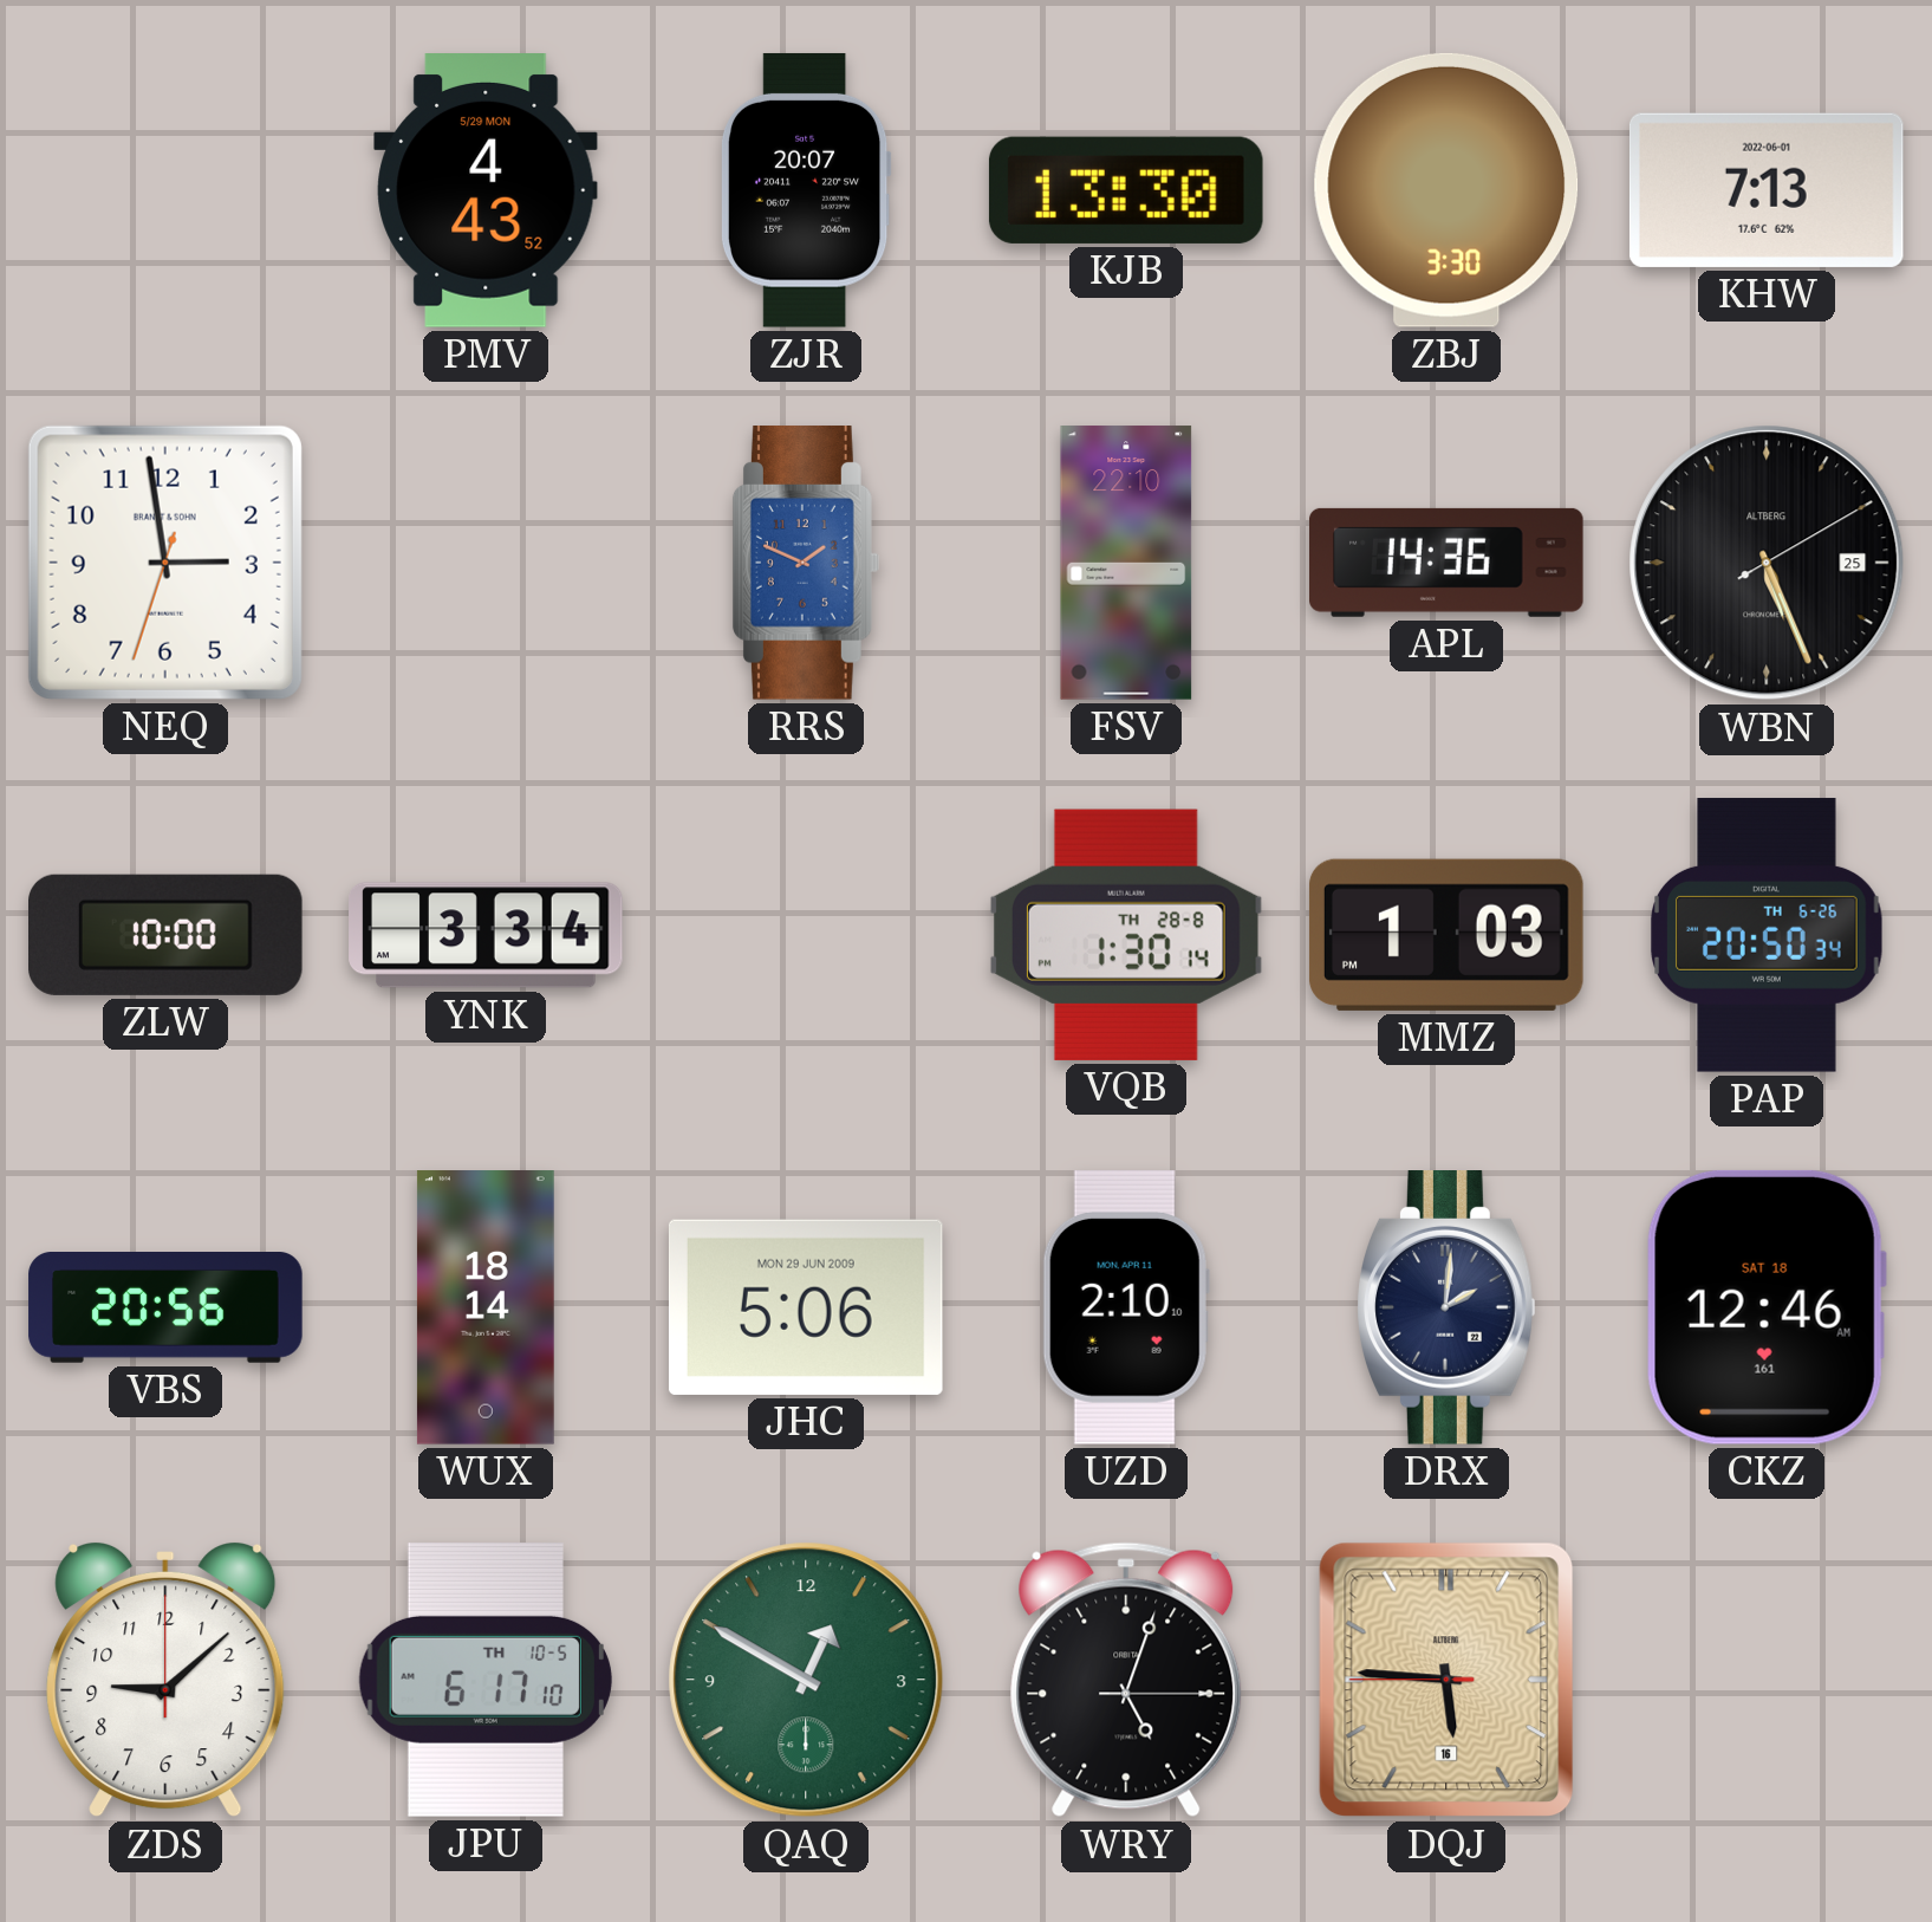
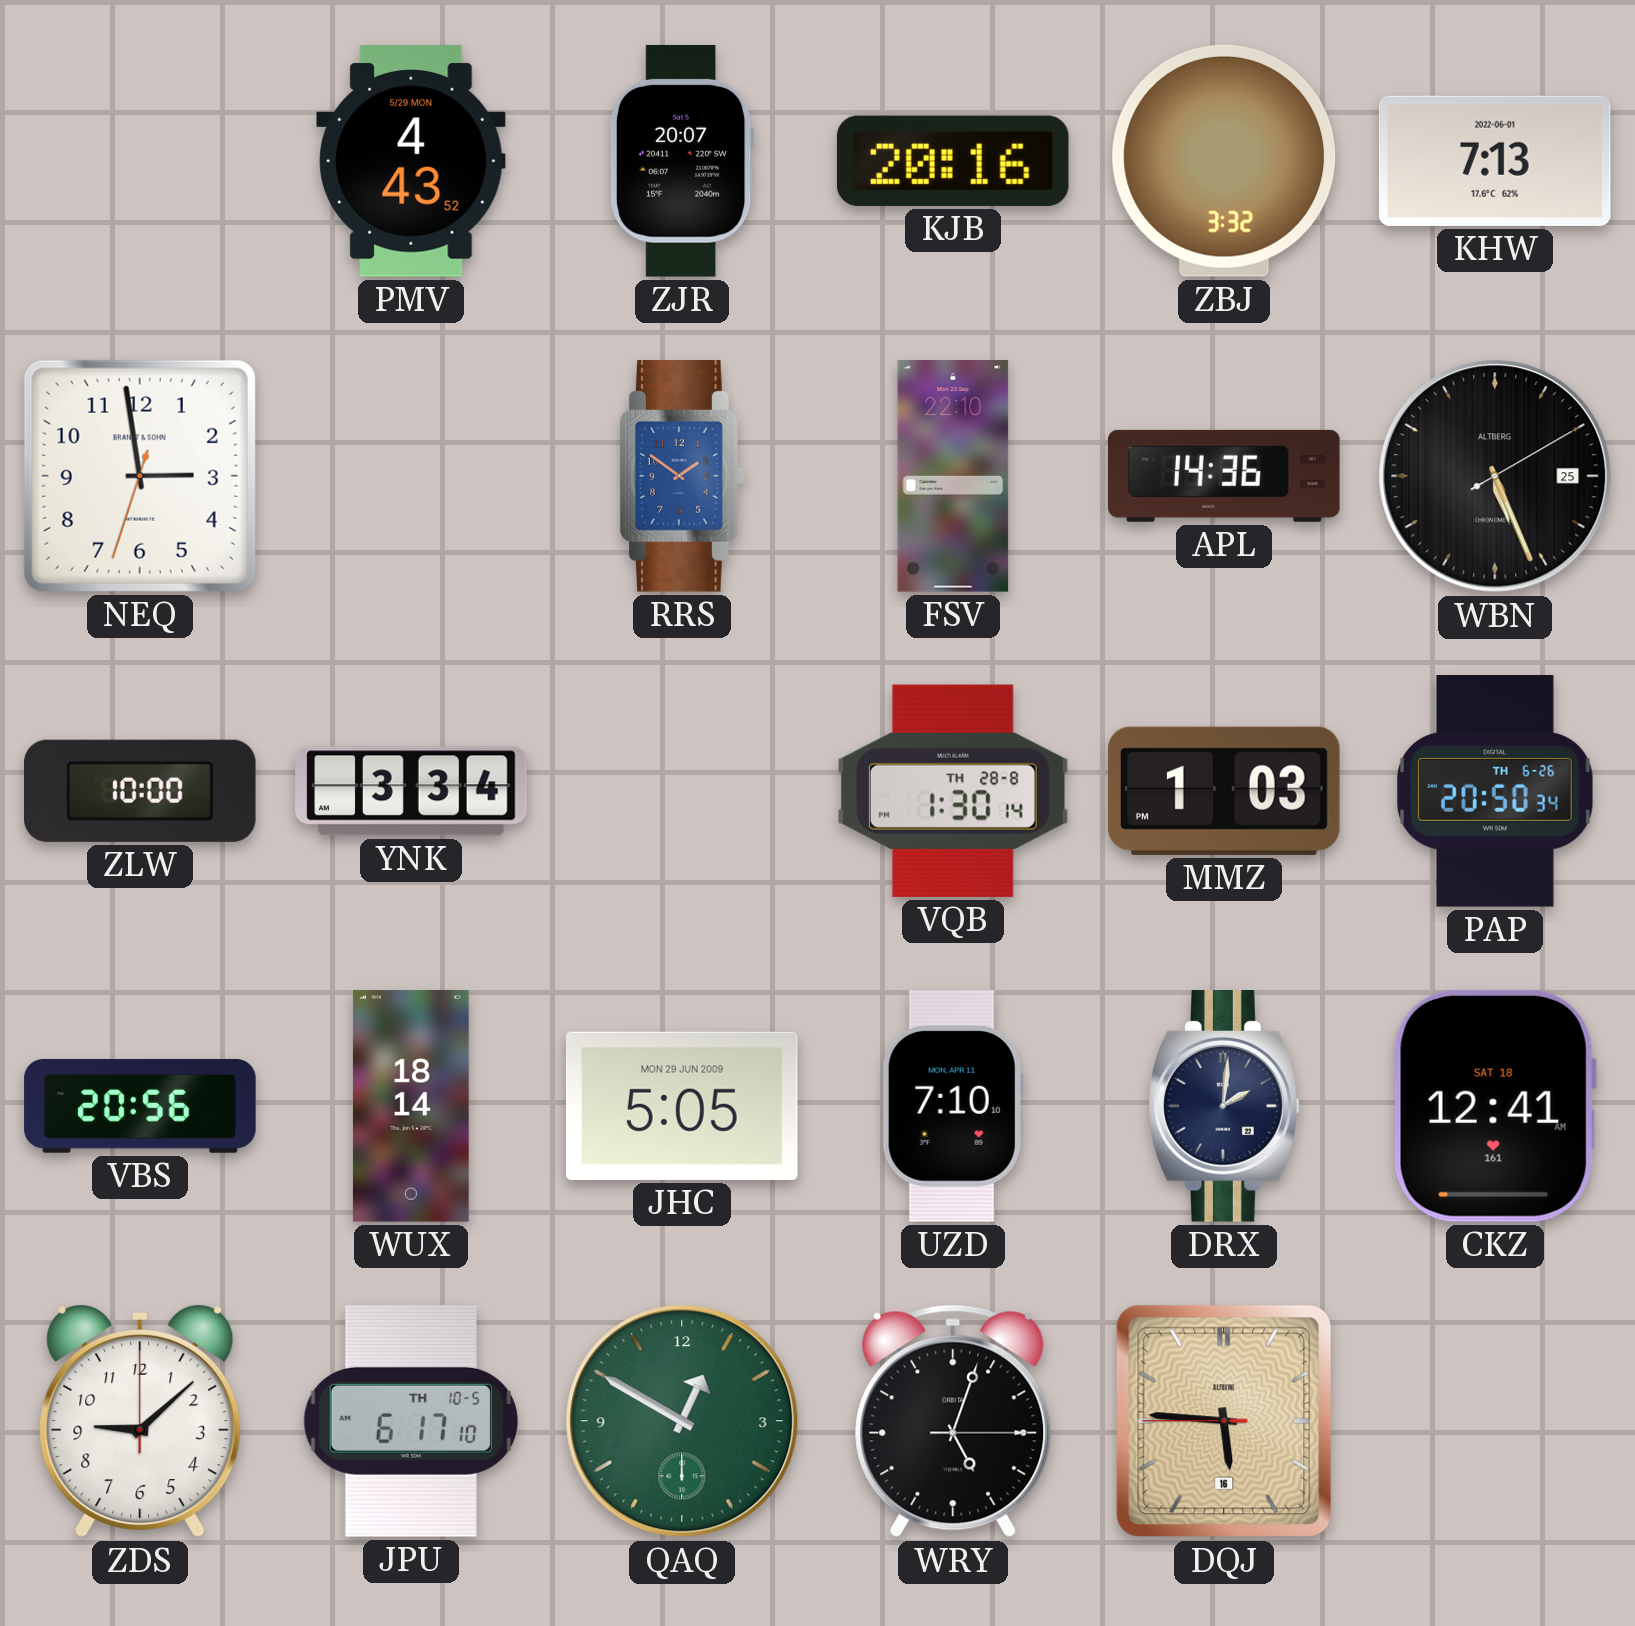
KJB: 13:30 -> 20:16
ZBJ: 3:30 -> 3:32
RRS: 1:49 -> 1:51
JHC: 5:06 -> 5:05
UZD: 2:10 -> 7:10
CKZ: 12:46 -> 12:41
